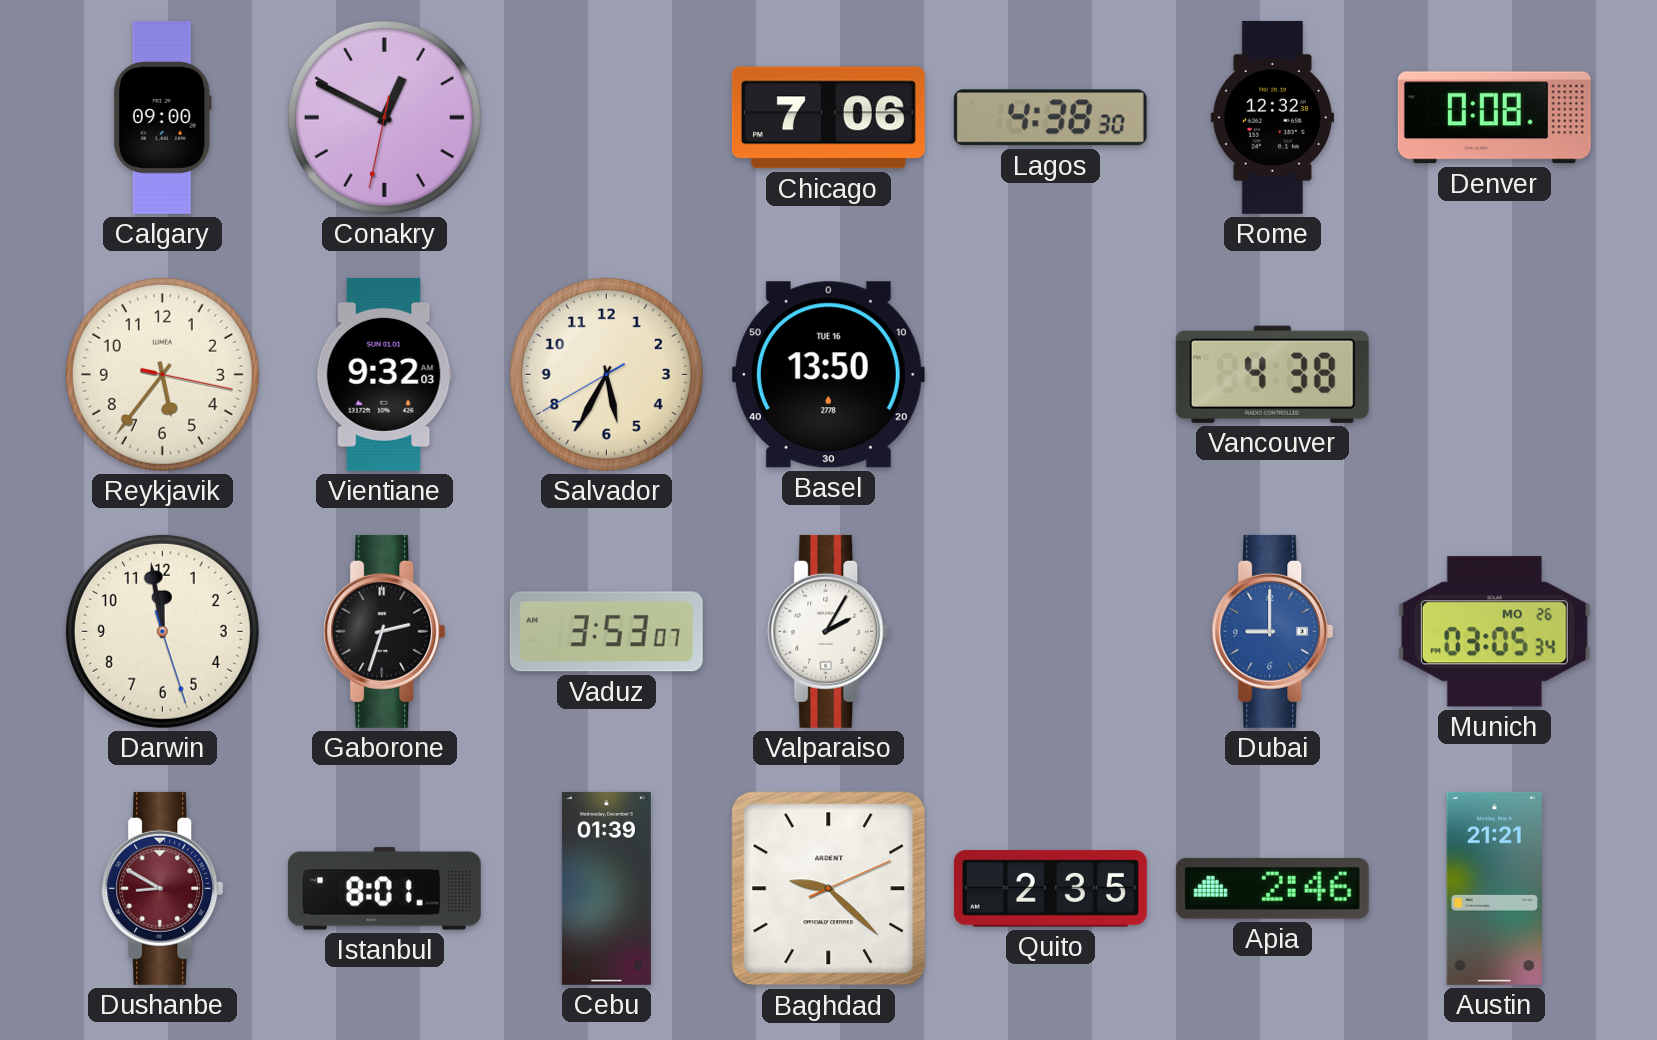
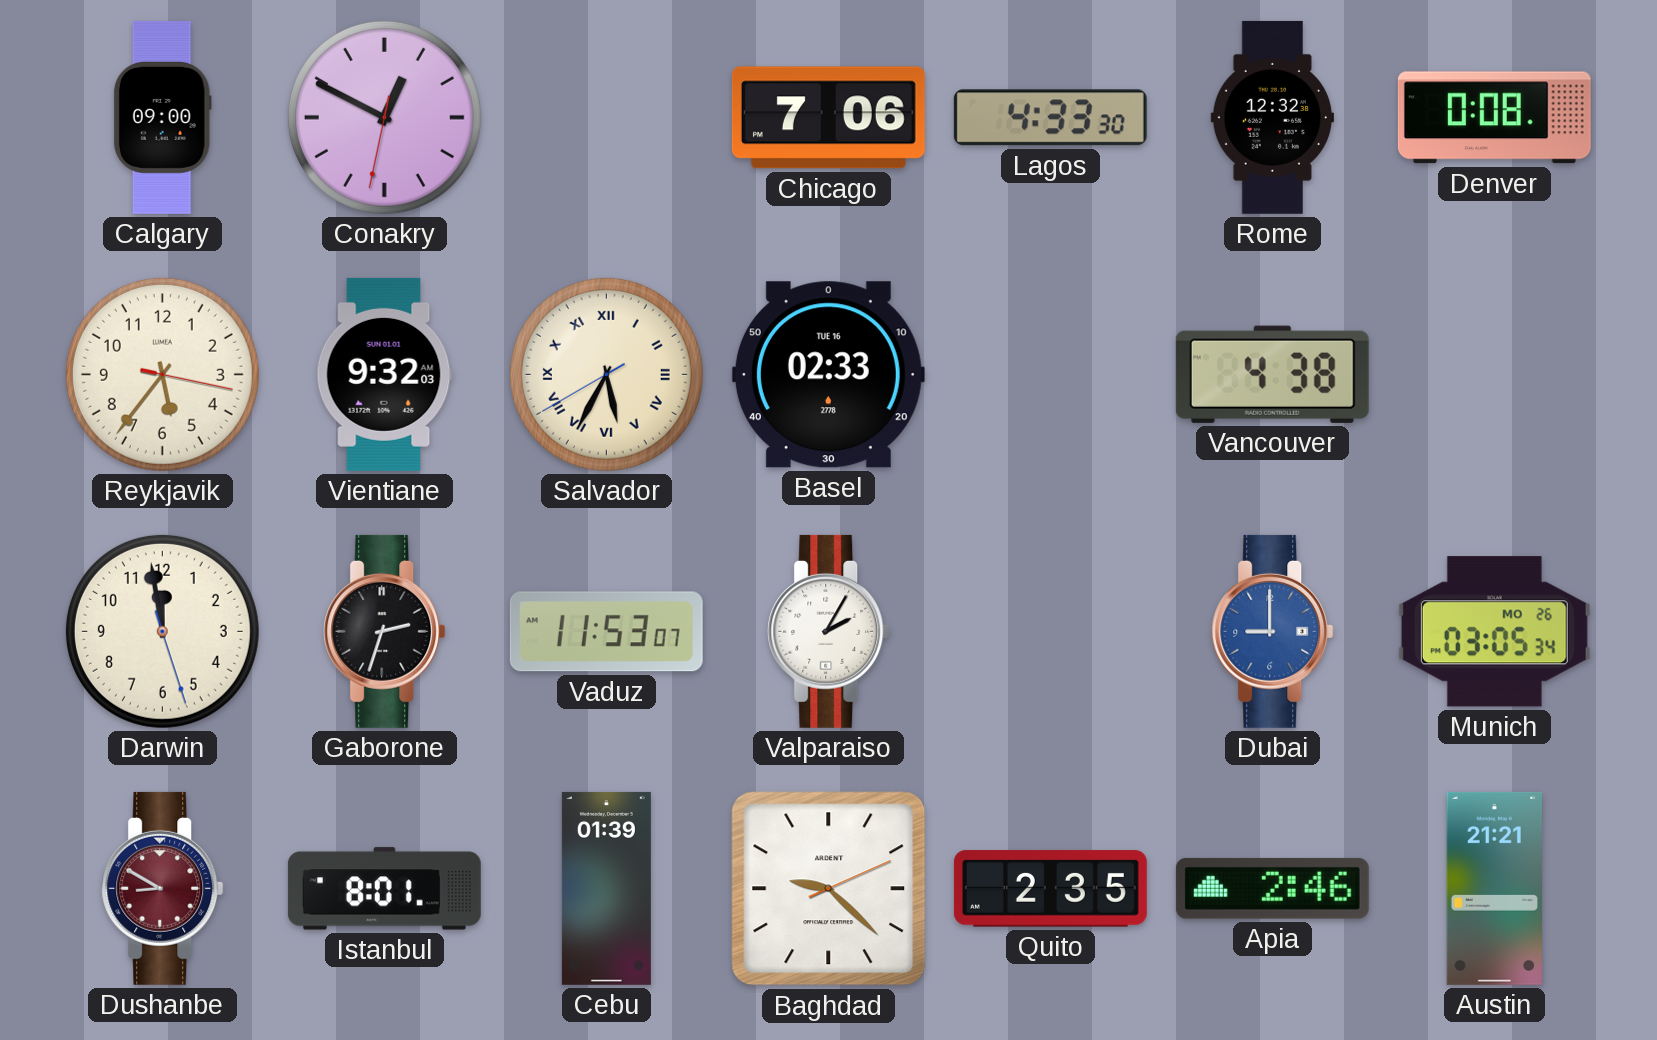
Lagos: 4:38 -> 4:33
Salvador numerals: Arabic -> Roman
Basel: 13:50 -> 02:33
Vaduz: 3:53 -> 11:53
